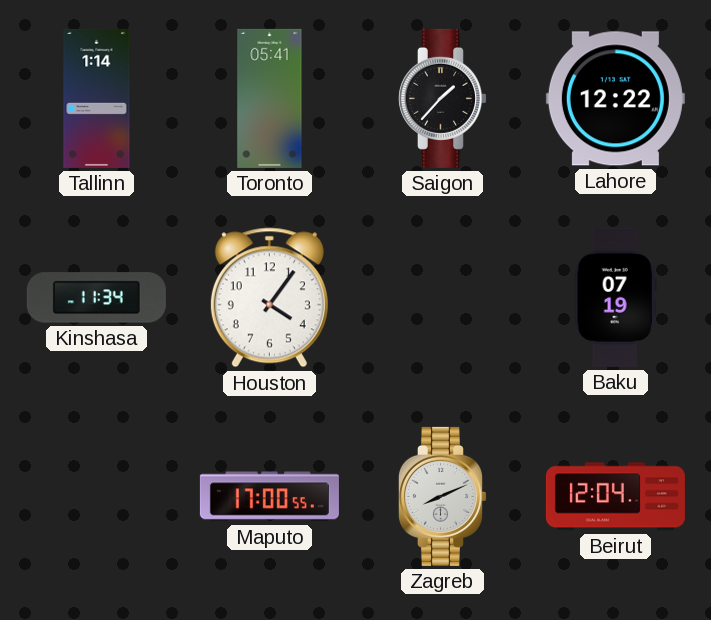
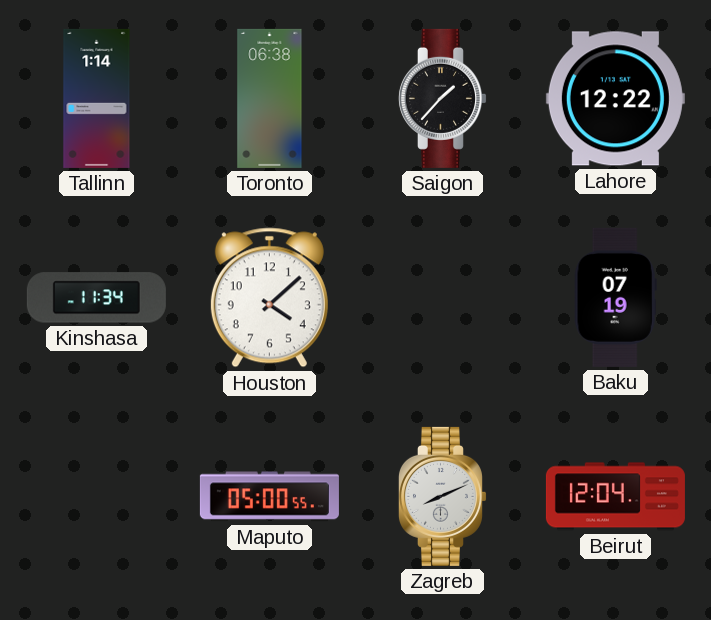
Toronto: 05:41 -> 06:38
Houston: 4:06 -> 4:08
Maputo: 17:00 -> 05:00
